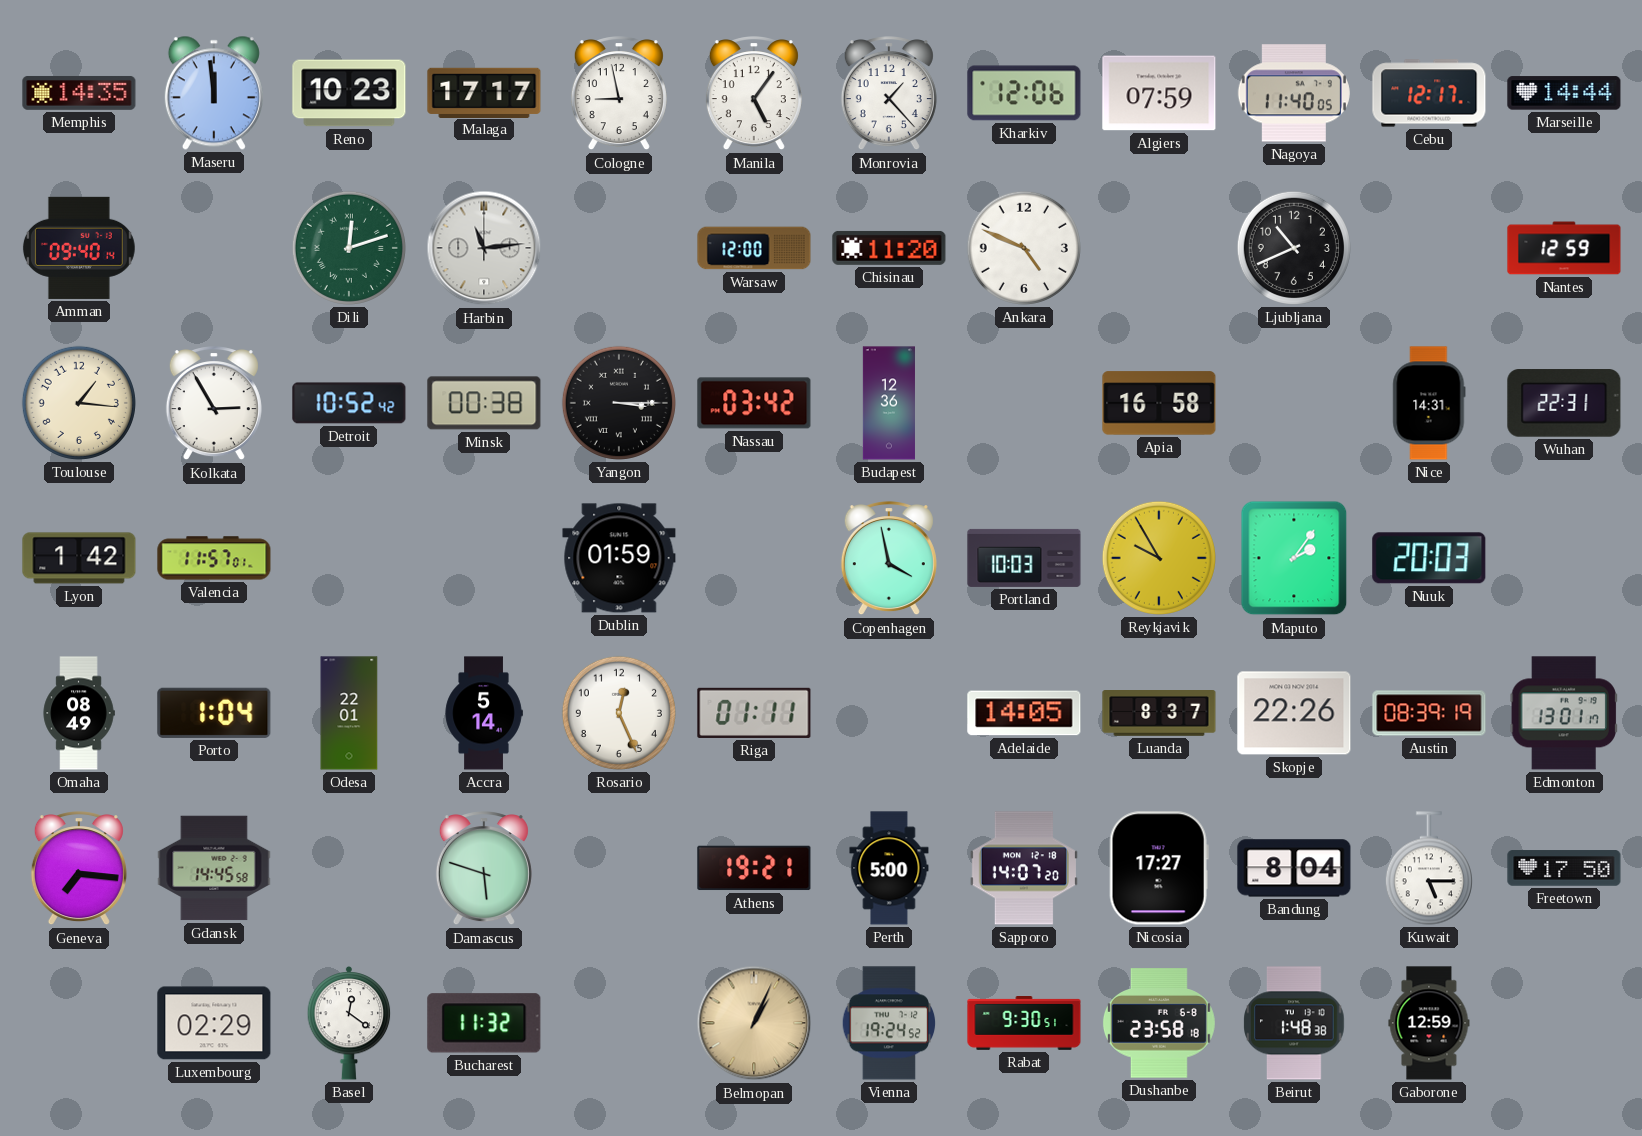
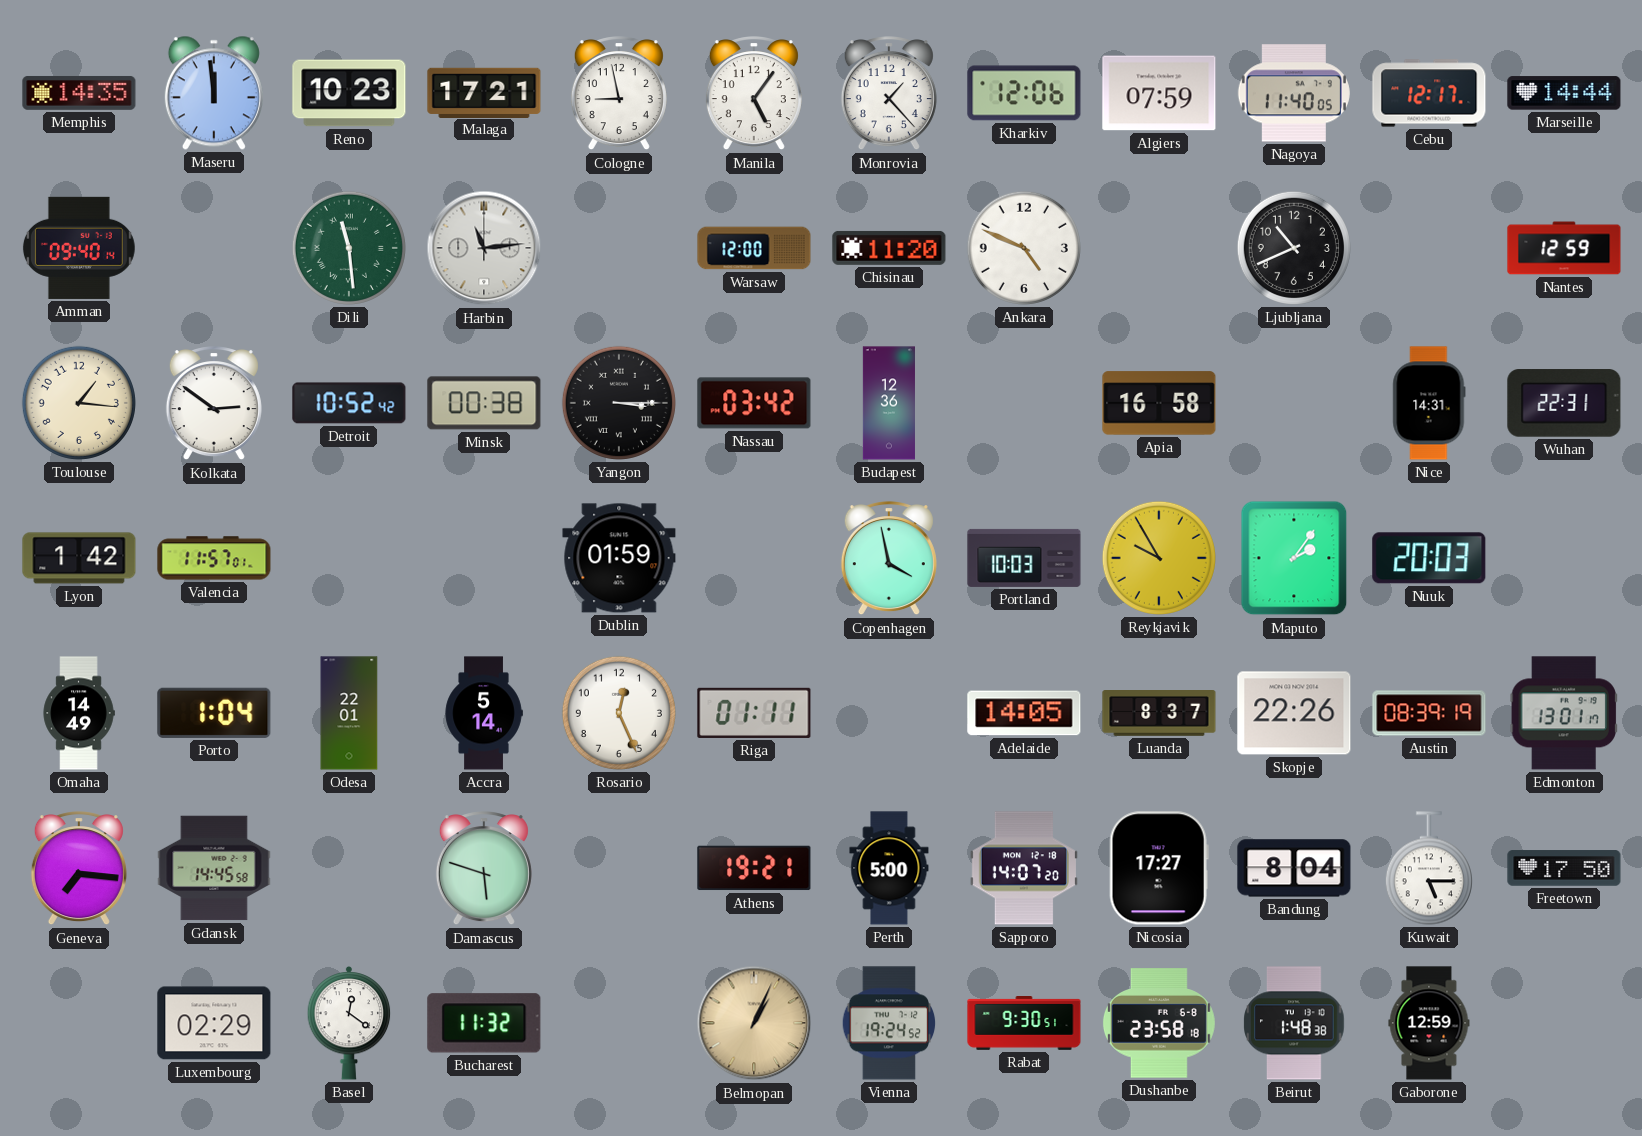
Malaga: 17:17 -> 17:21
Dili: 12:12 -> 11:29
Kolkata: 2:55 -> 2:51
Omaha: 08:49 -> 14:49
